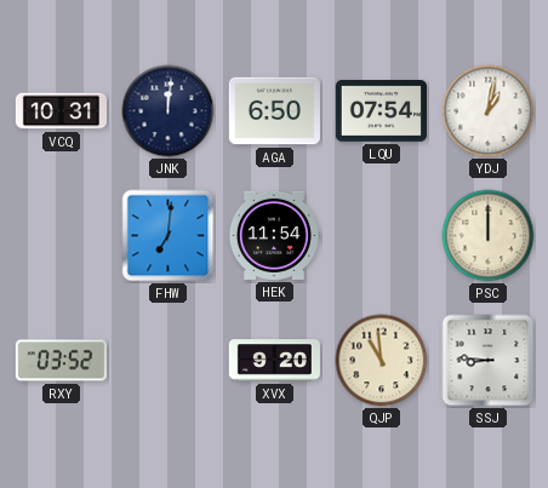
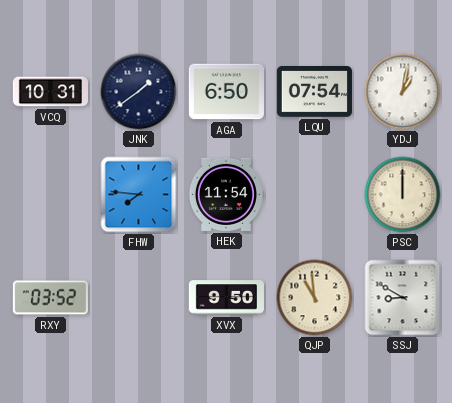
JNK: 12:01 -> 1:39
FHW: 7:01 -> 7:46
XVX: 9:20 -> 9:50
SSJ: 8:46 -> 8:50
